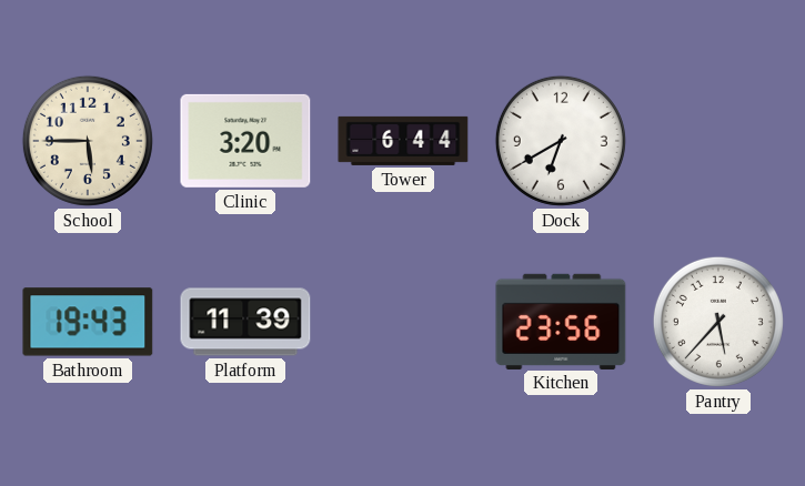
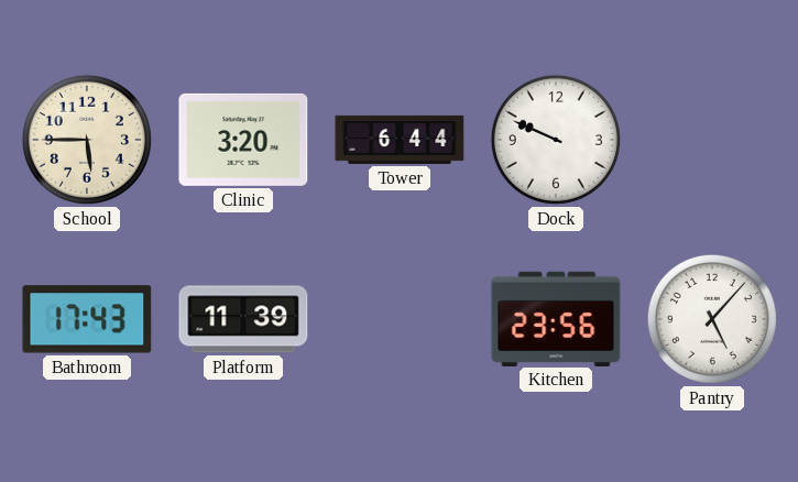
Dock: 6:40 -> 9:49
Bathroom: 19:43 -> 17:43
Pantry: 5:37 -> 5:07
